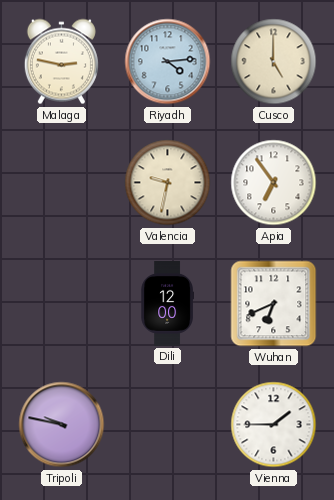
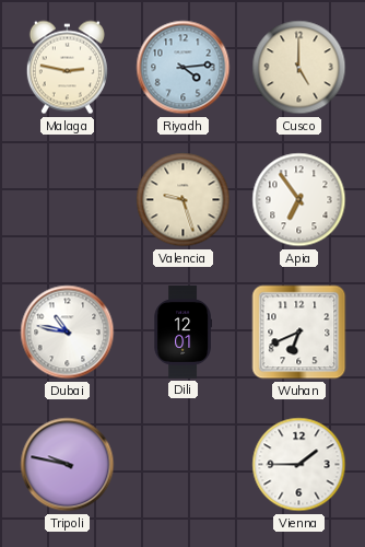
Valencia: 9:32 -> 9:27
Dubai: none -> 10:47
Dili: 12:00 -> 12:01
